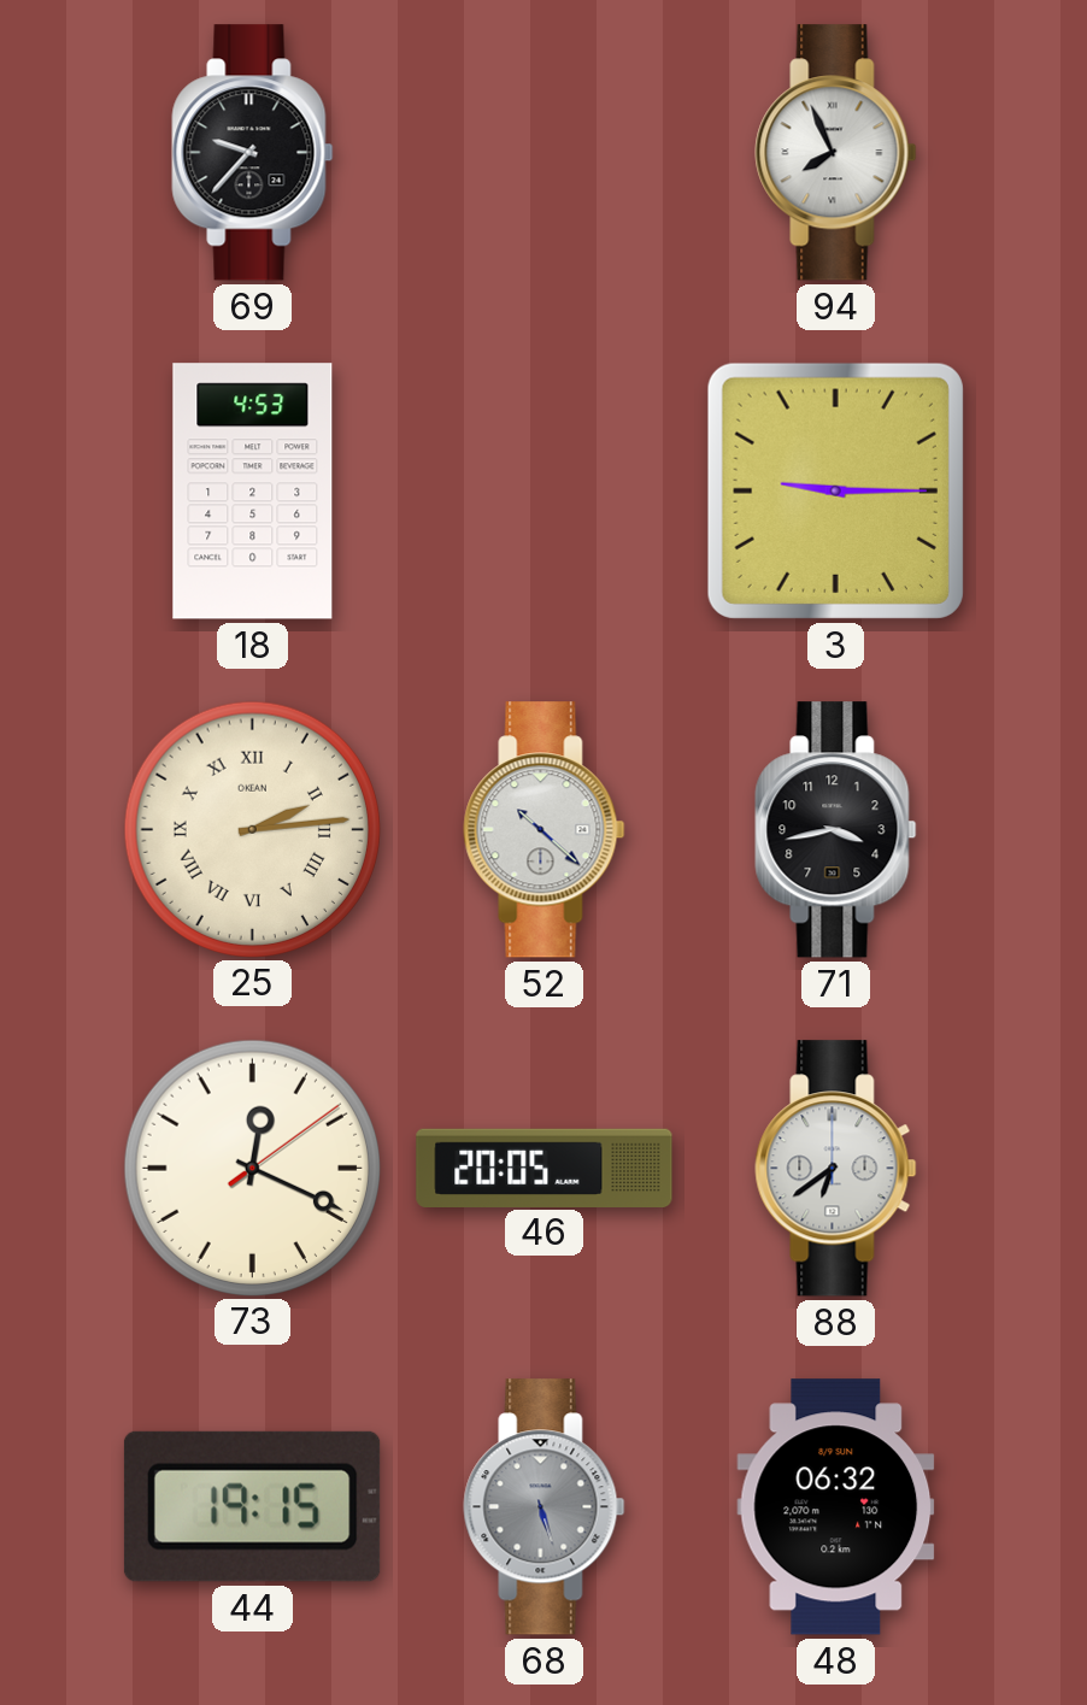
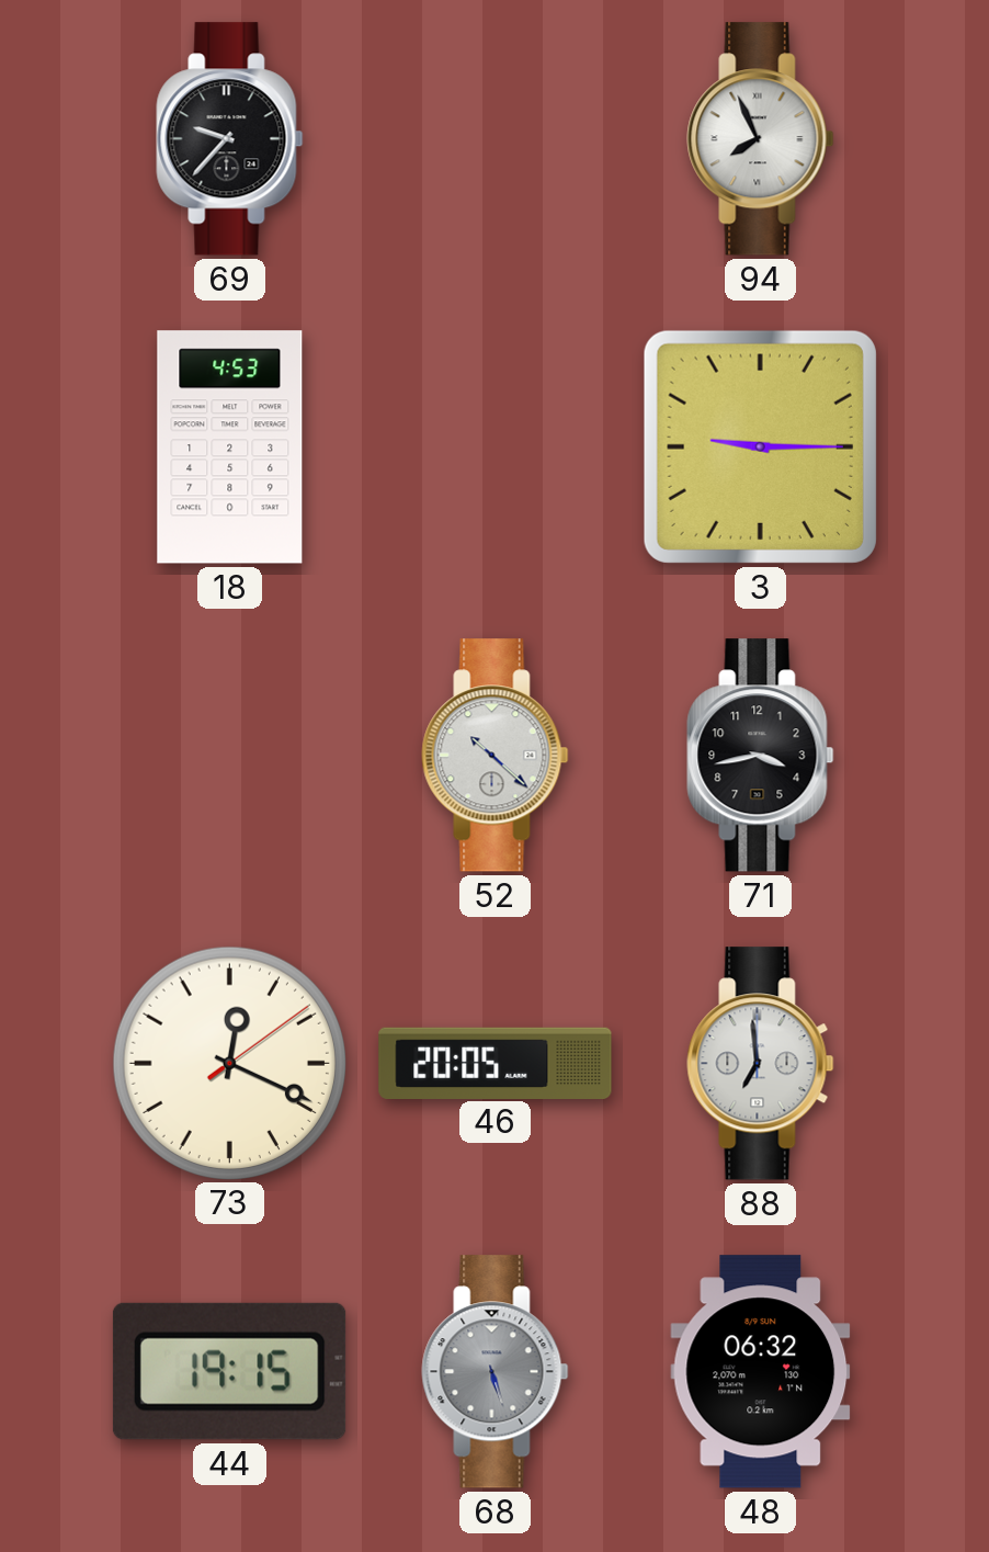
25: 2:14 -> none
88: 6:39 -> 6:59
